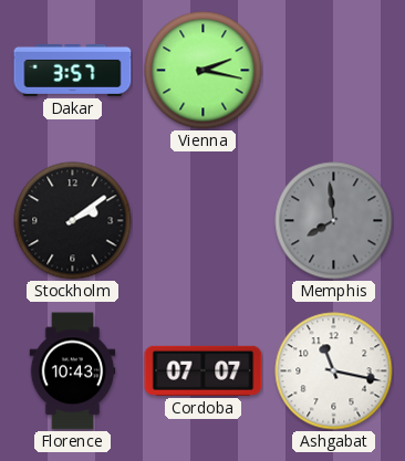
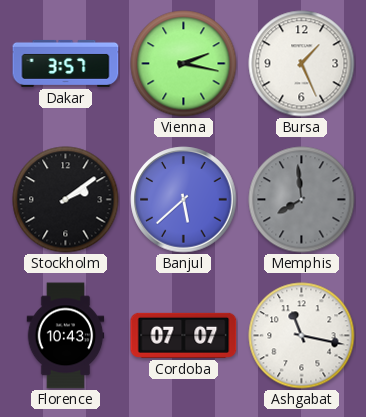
Bursa: none -> 1:26
Banjul: none -> 5:38
